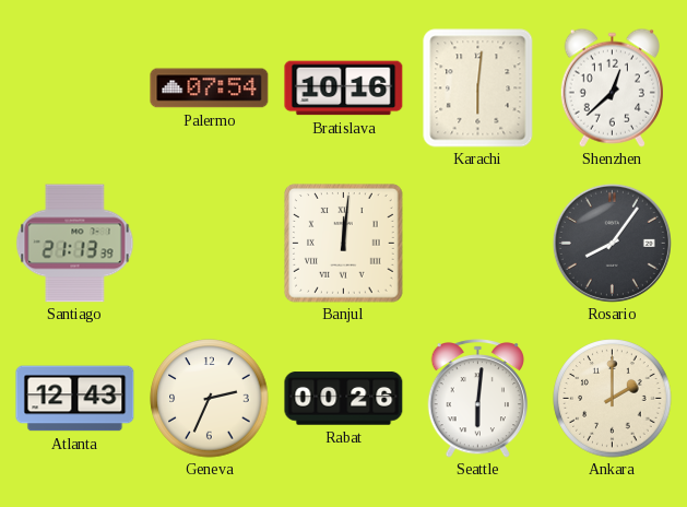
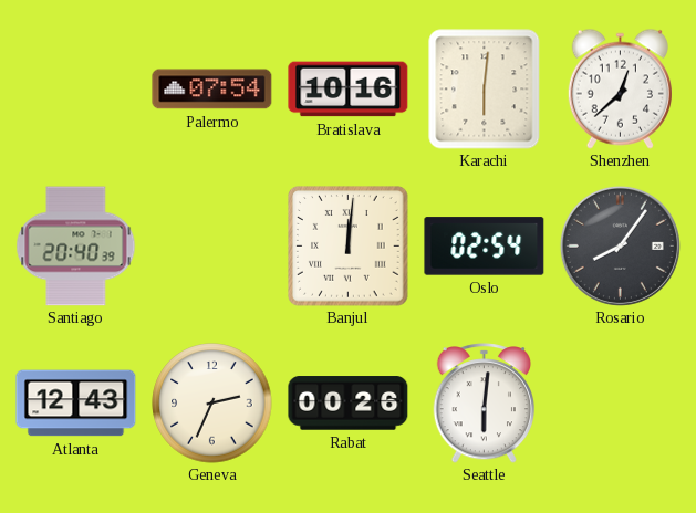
Santiago: 21:13 -> 20:40
Oslo: none -> 02:54
Ankara: 2:00 -> none
